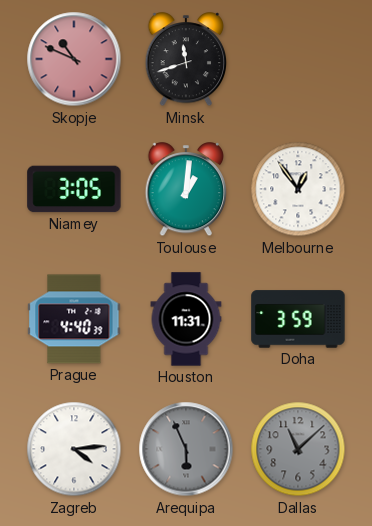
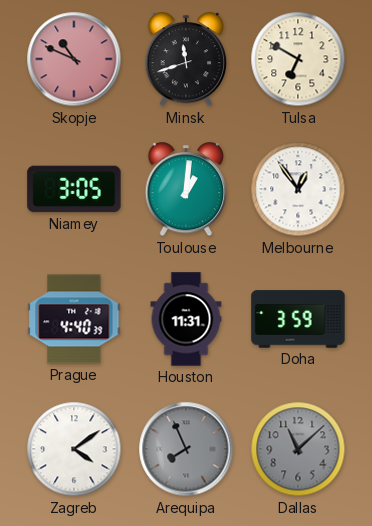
Tulsa: none -> 6:50
Zagreb: 4:14 -> 4:09
Arequipa: 5:56 -> 7:56
